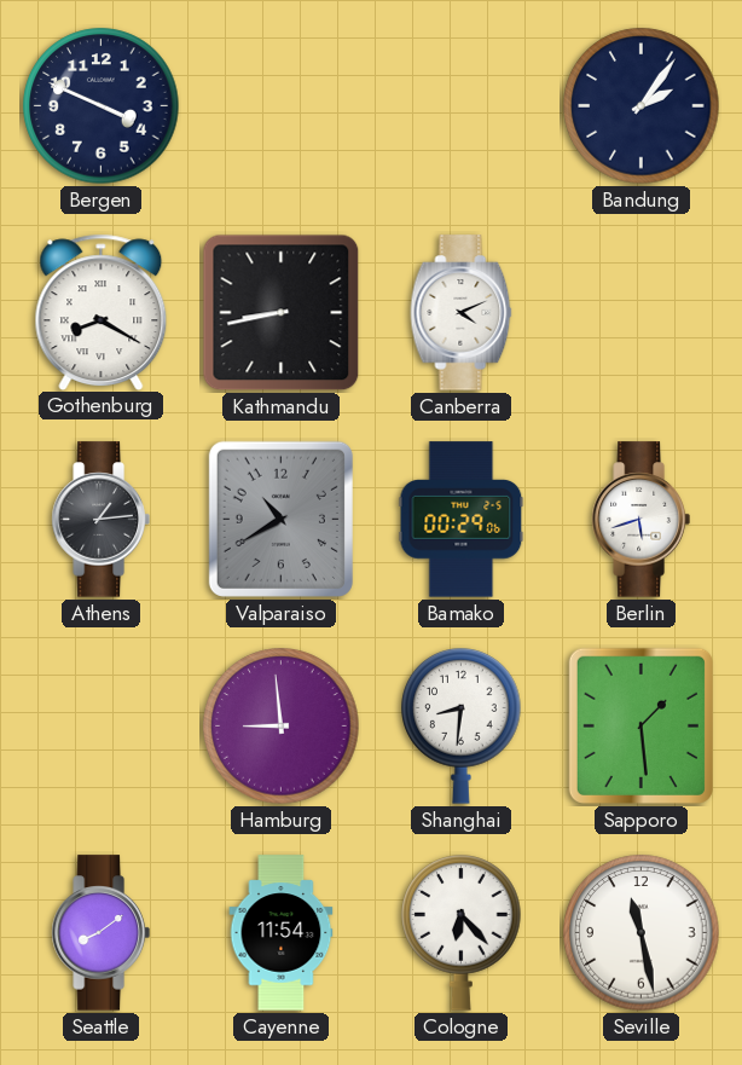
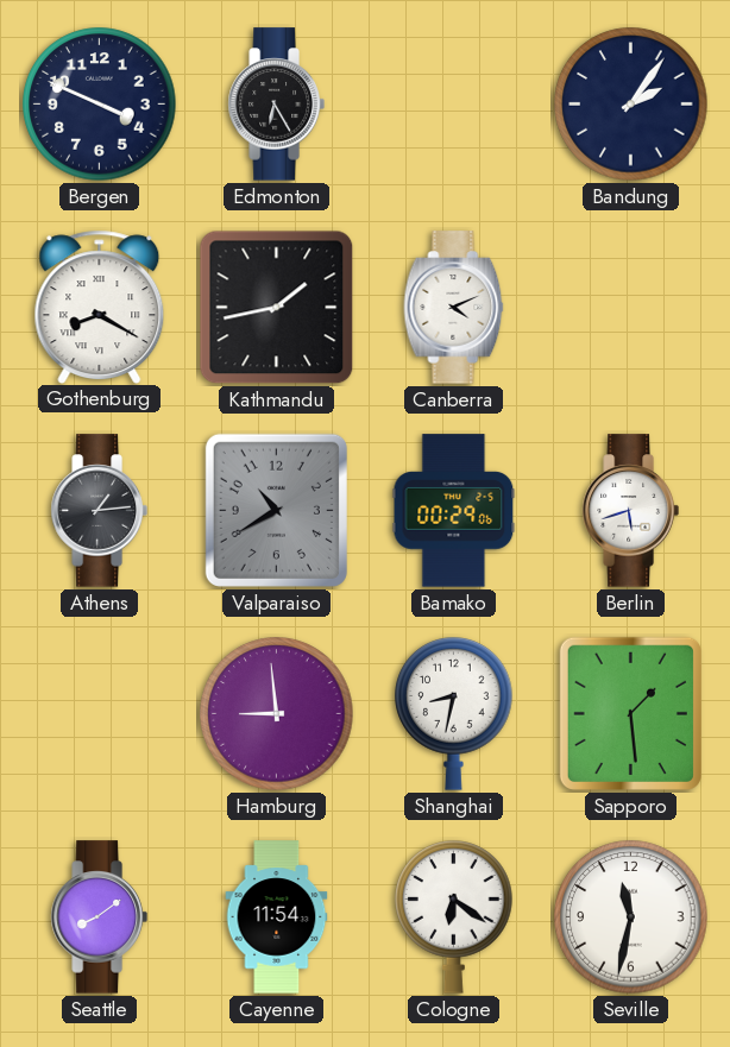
Edmonton: none -> 6:25
Kathmandu: 8:43 -> 1:43
Shanghai: 8:31 -> 8:32
Cologne: 6:23 -> 6:21
Seville: 11:28 -> 11:32
